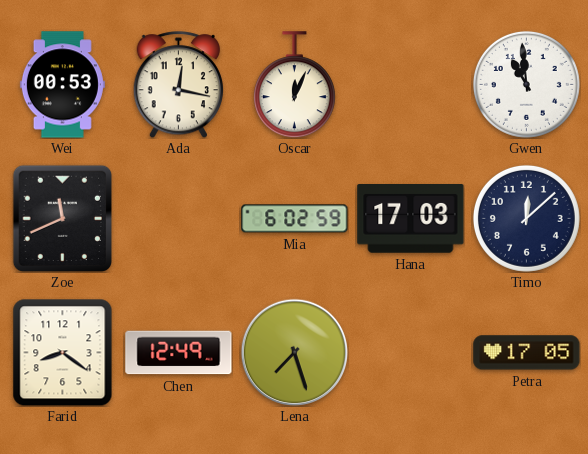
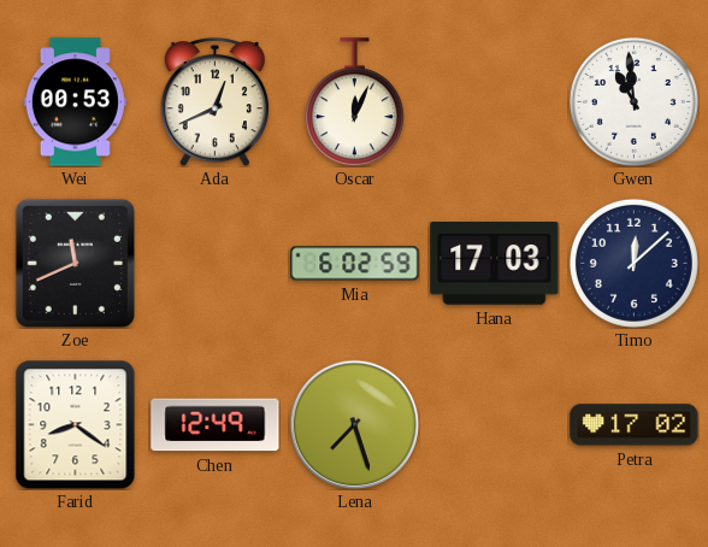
Ada: 12:17 -> 12:41
Petra: 17:05 -> 17:02
